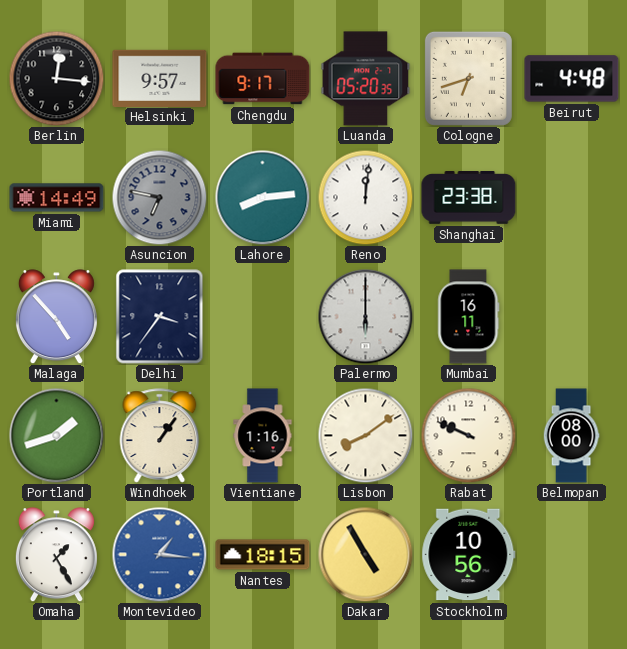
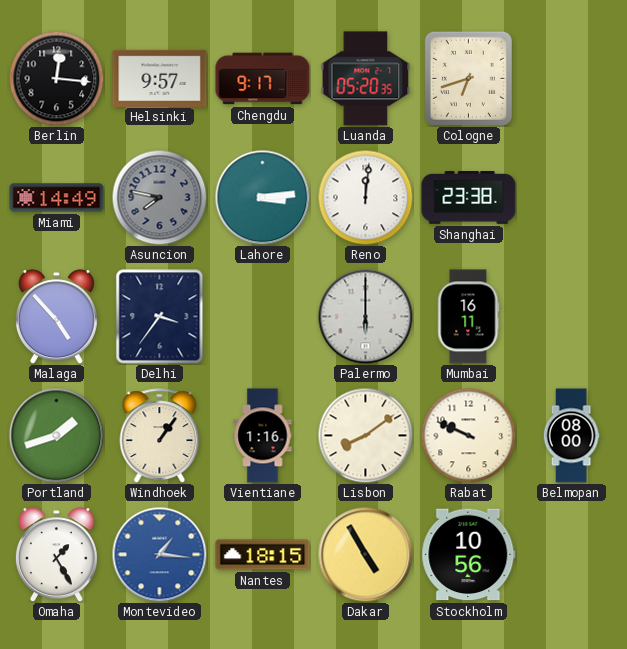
Beirut: 4:48 -> none
Asuncion: 6:47 -> 7:47
Lahore: 8:14 -> 3:14
